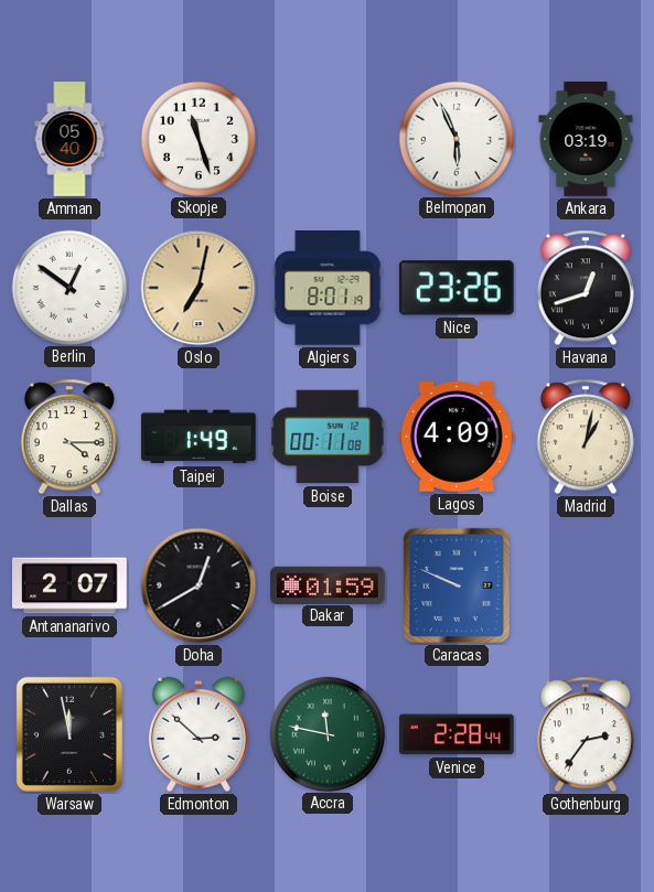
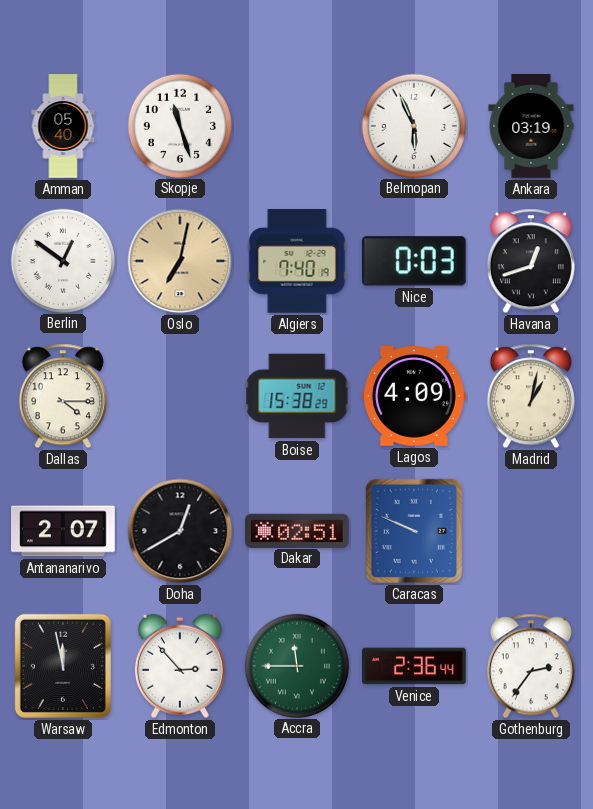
Algiers: 8:01 -> 7:40
Nice: 23:26 -> 0:03
Taipei: 1:49 -> none
Boise: 00:11 -> 15:38
Dakar: 01:59 -> 02:51
Edmonton: 2:52 -> 2:53
Accra: 11:47 -> 11:45
Venice: 2:28 -> 2:36
